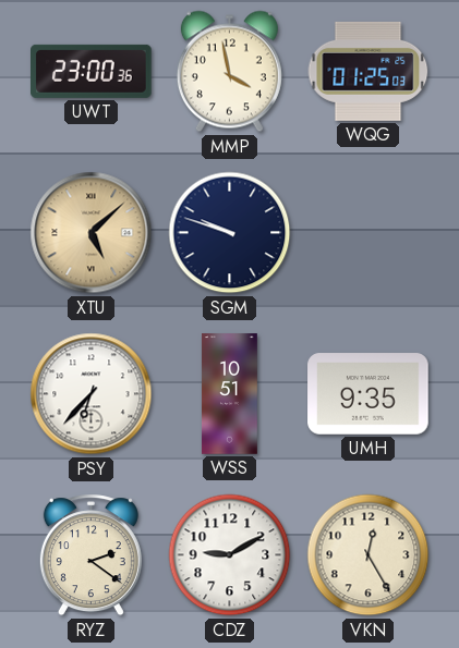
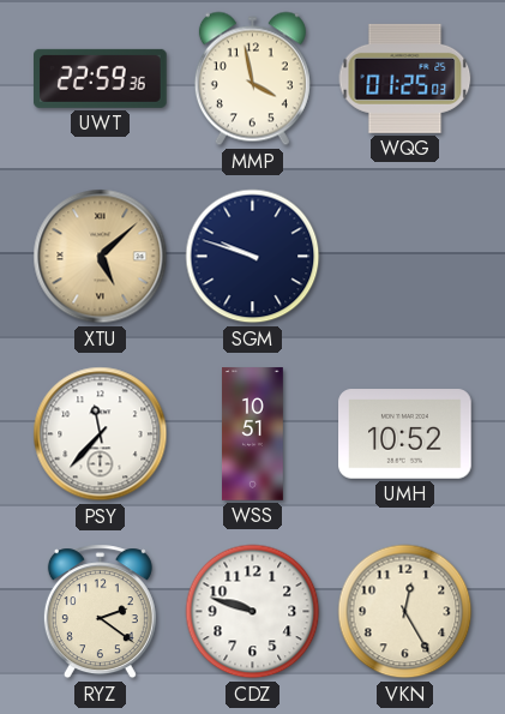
UWT: 23:00 -> 22:59
PSY: 6:37 -> 11:37
UMH: 9:35 -> 10:52
CDZ: 9:10 -> 9:48
